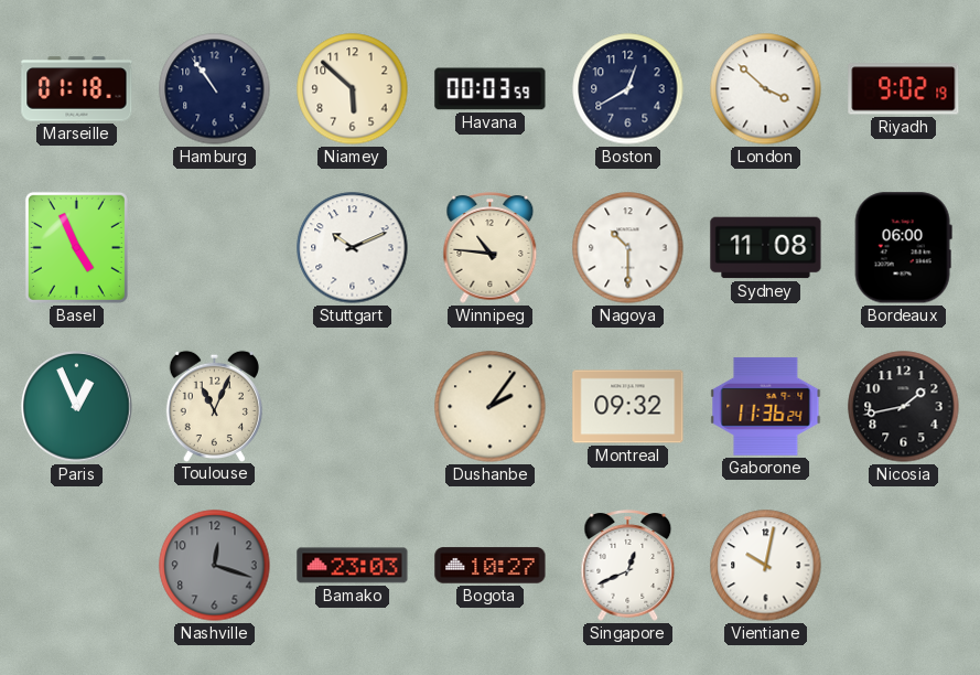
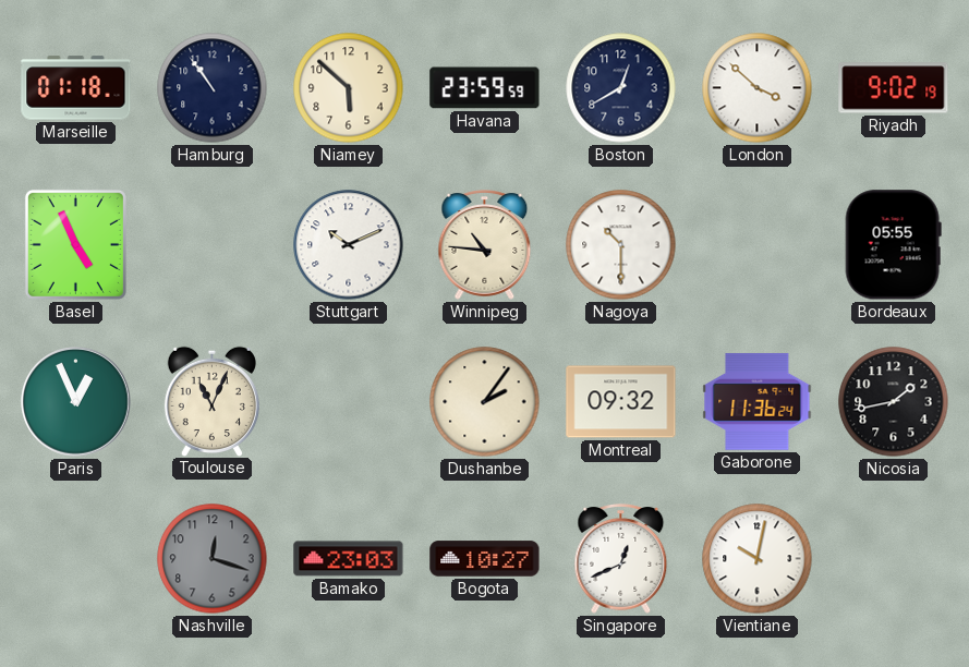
Havana: 00:03 -> 23:59
Sydney: 11:08 -> none
Bordeaux: 06:00 -> 05:55
